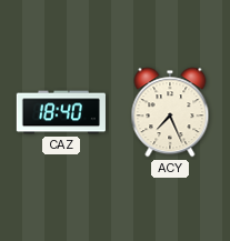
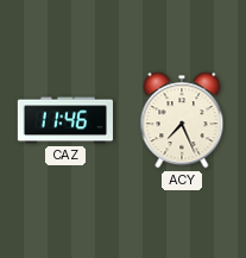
CAZ: 18:40 -> 11:46
